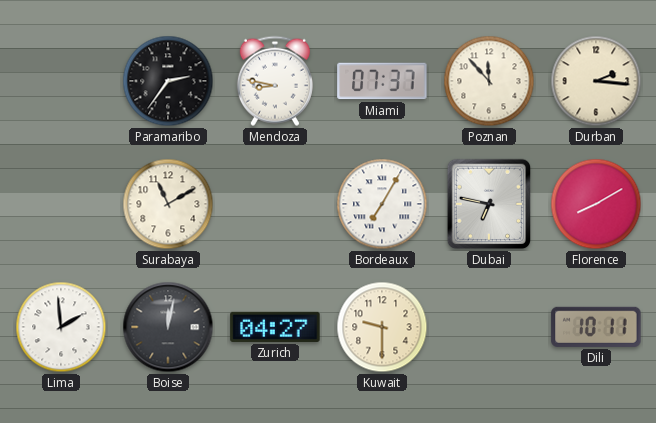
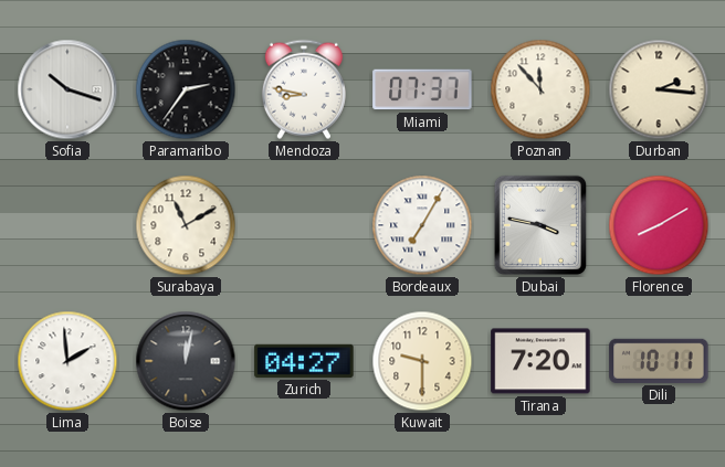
Sofia: none -> 10:18
Dubai: 6:47 -> 3:47
Tirana: none -> 7:20
